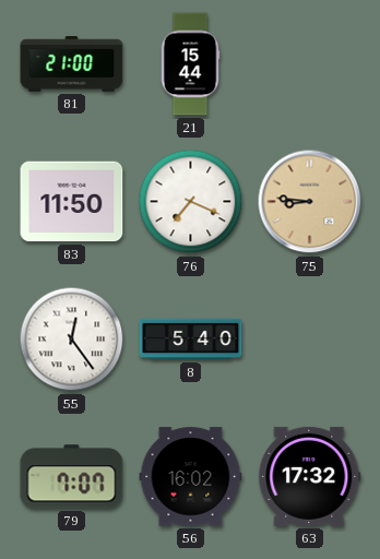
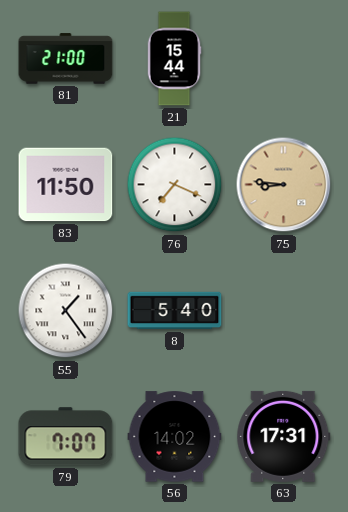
55: 12:24 -> 1:24
56: 16:02 -> 14:02
63: 17:32 -> 17:31
